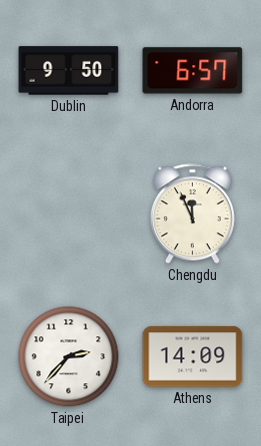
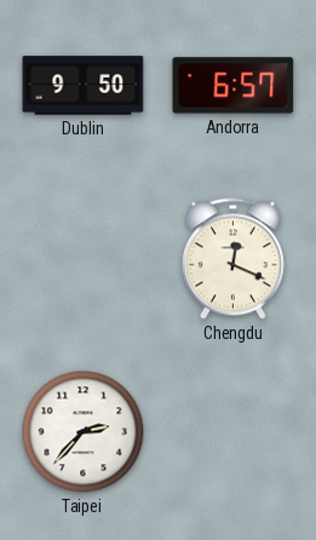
Chengdu: 11:56 -> 12:19
Athens: 14:09 -> none
